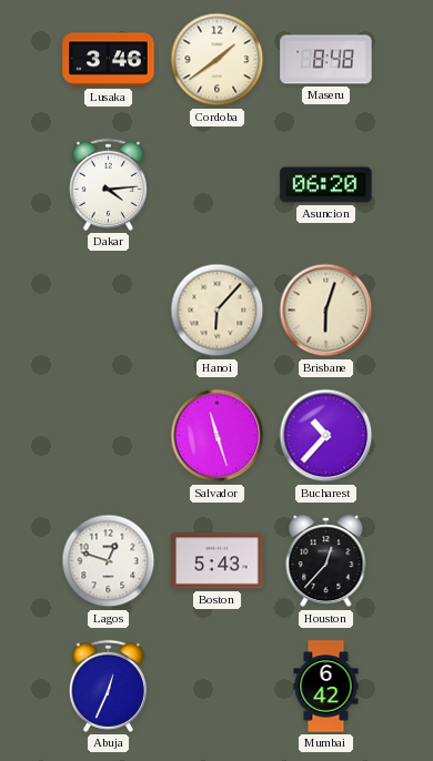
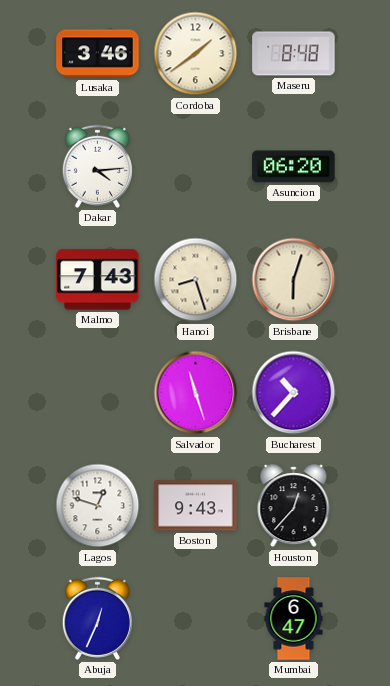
Malmo: none -> 7:43
Hanoi: 6:07 -> 8:27
Boston: 5:43 -> 9:43
Mumbai: 6:42 -> 6:47
